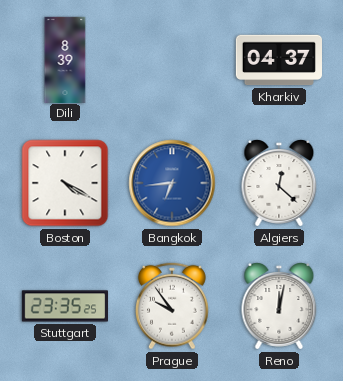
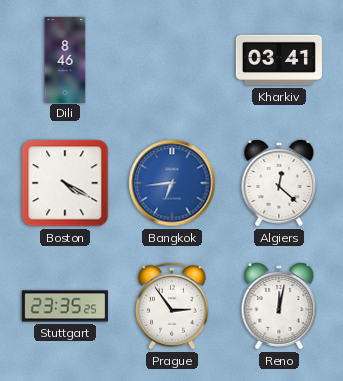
Dili: 8:39 -> 8:46
Kharkiv: 04:37 -> 03:41
Prague: 9:54 -> 2:54
